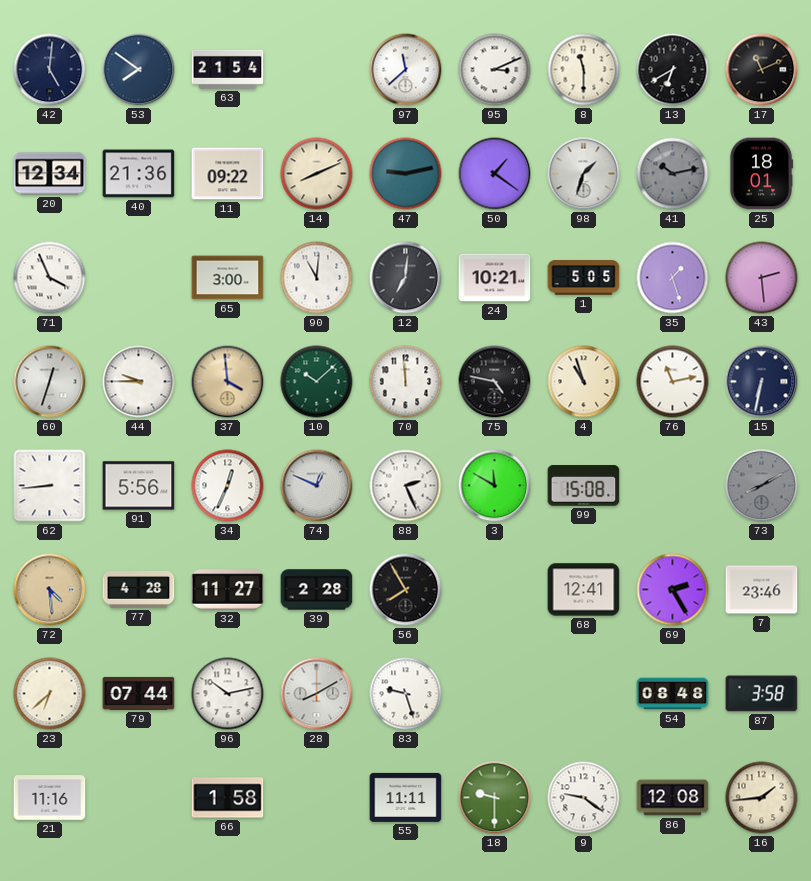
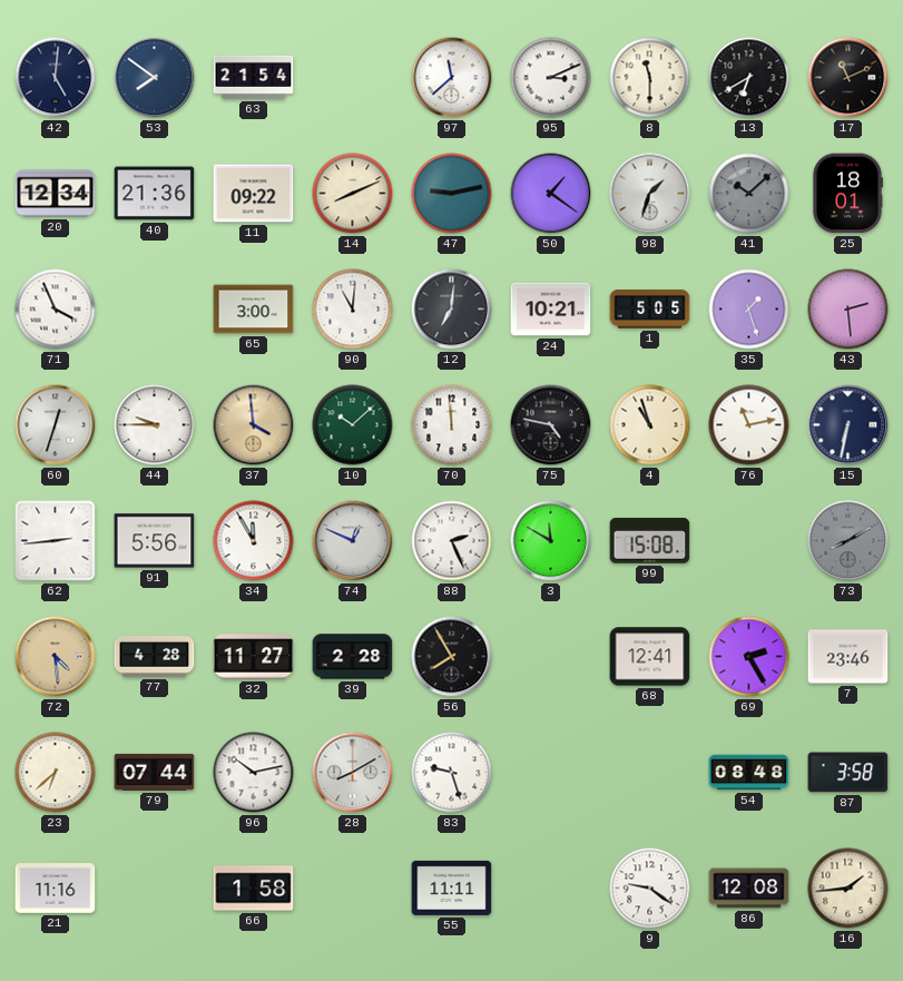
41: 10:13 -> 10:08
62: 8:44 -> 2:44
34: 12:34 -> 11:55
18: 9:30 -> none
